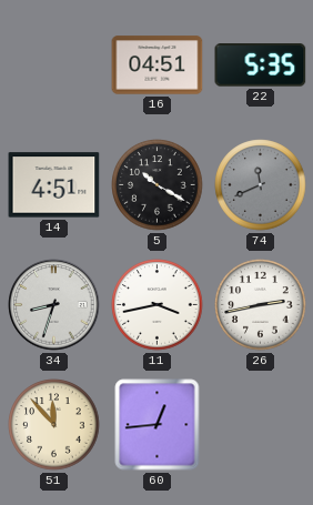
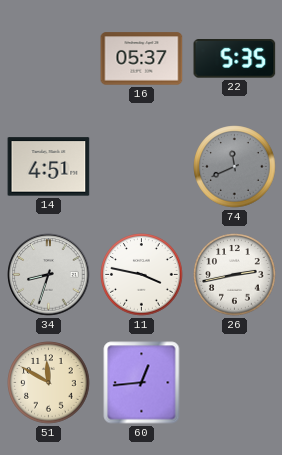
16: 04:51 -> 05:37
5: 10:20 -> none
11: 3:43 -> 3:47
51: 11:53 -> 11:50
